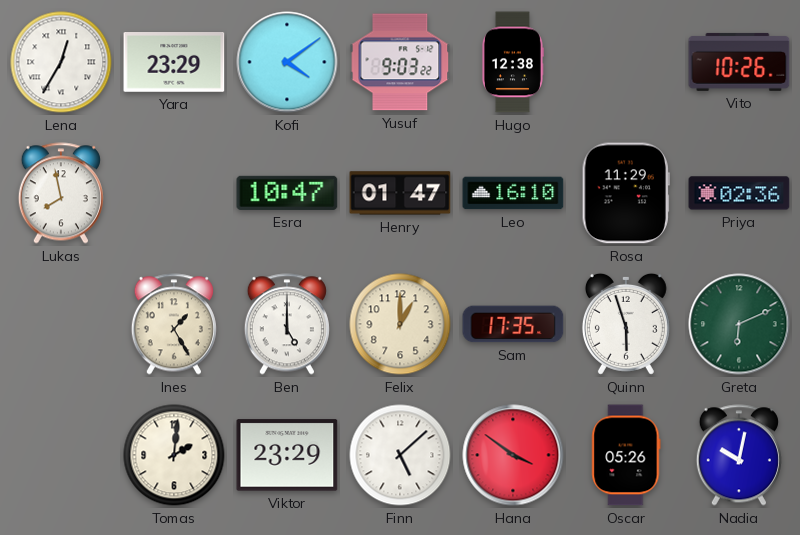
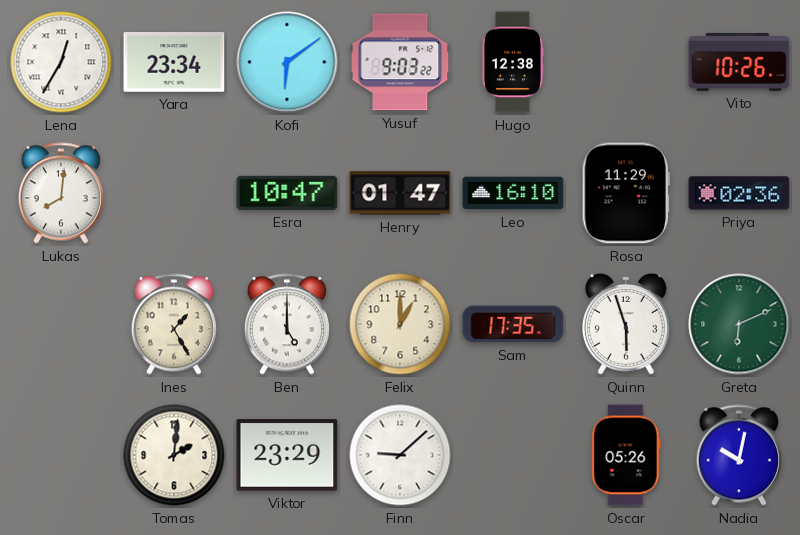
Yara: 23:29 -> 23:34
Kofi: 4:09 -> 6:09
Lukas: 7:58 -> 8:01
Finn: 5:08 -> 9:08
Hana: 3:51 -> none
